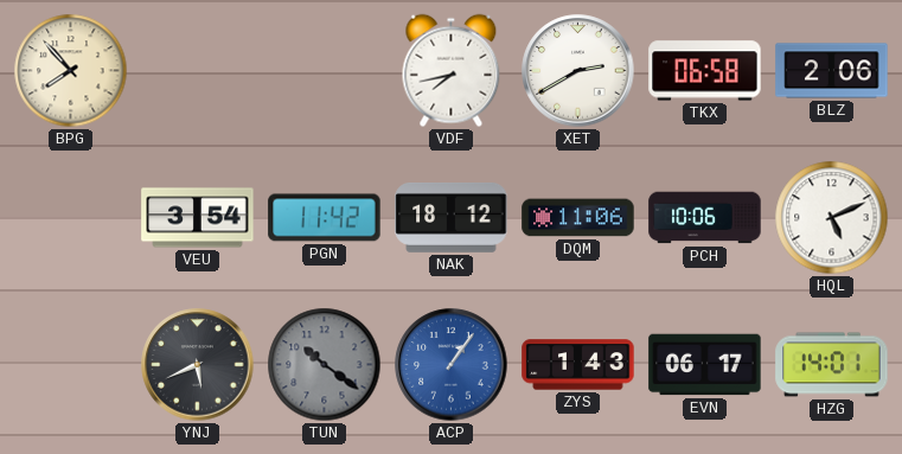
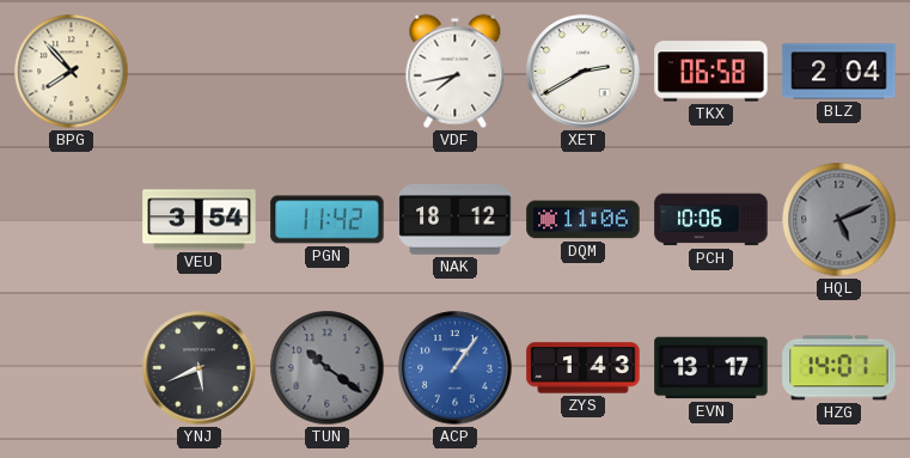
BLZ: 2:06 -> 2:04
HQL dial: white -> grey
EVN: 06:17 -> 13:17
